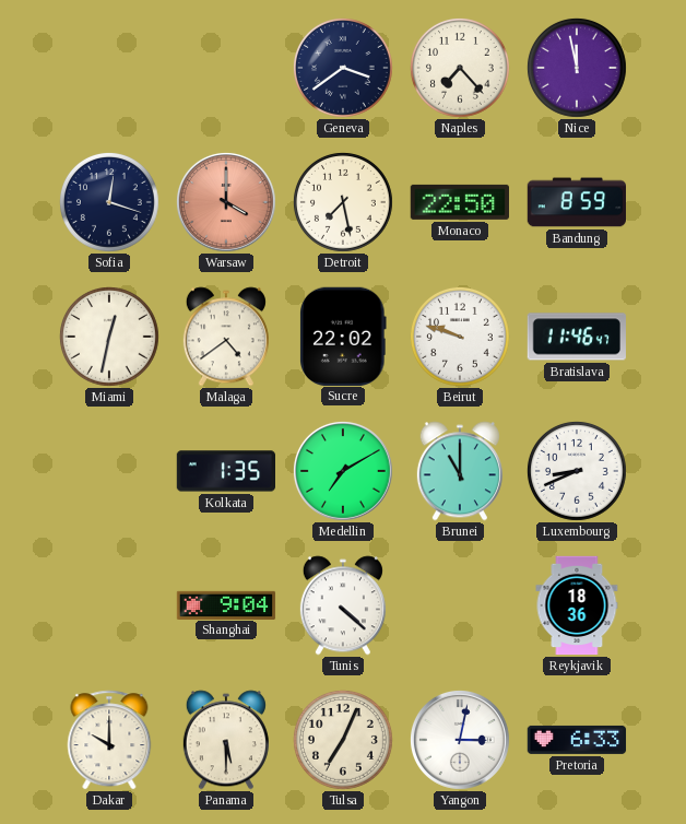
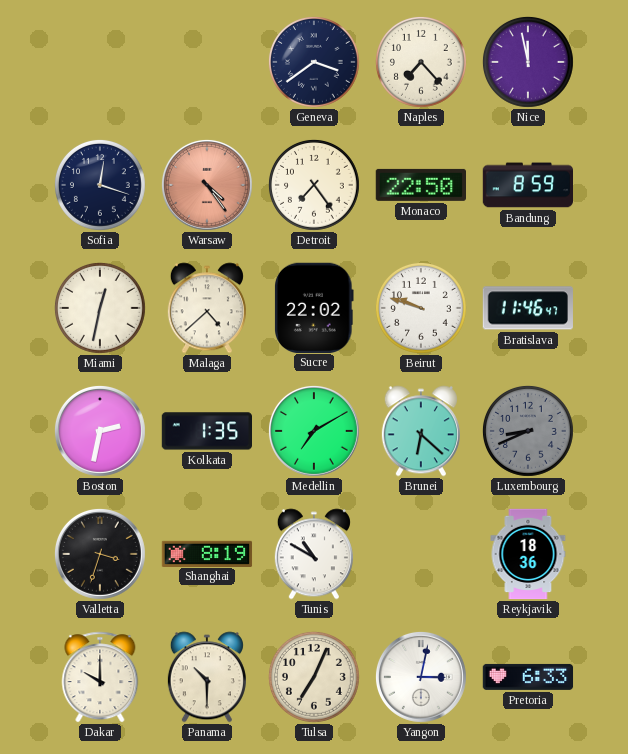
Warsaw: 4:00 -> 4:24
Detroit: 7:28 -> 7:24
Malaga: 4:39 -> 4:38
Boston: none -> 2:32
Brunei: 11:00 -> 6:22
Luxembourg dial: white -> grey
Valletta: none -> 3:33
Shanghai: 9:04 -> 8:19
Tunis: 4:22 -> 10:50
Panama: 5:30 -> 10:30
